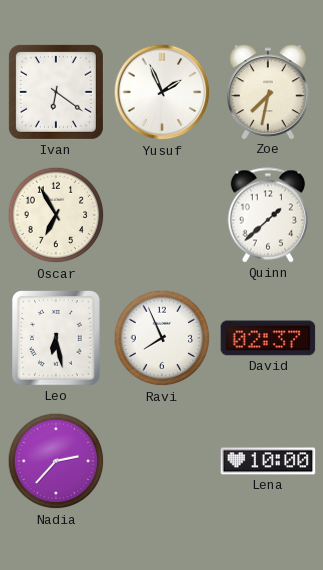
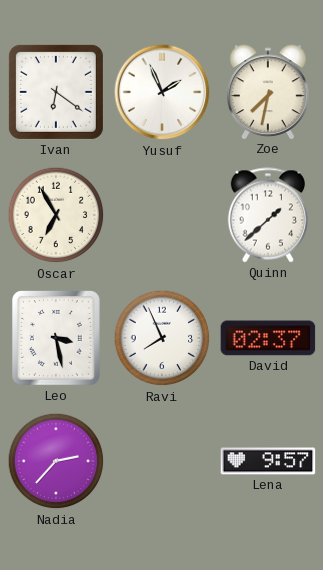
Leo: 6:28 -> 3:28
Lena: 10:00 -> 9:57
